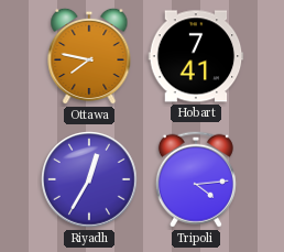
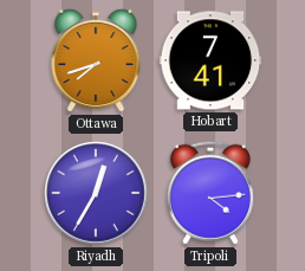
Ottawa: 7:47 -> 7:42
